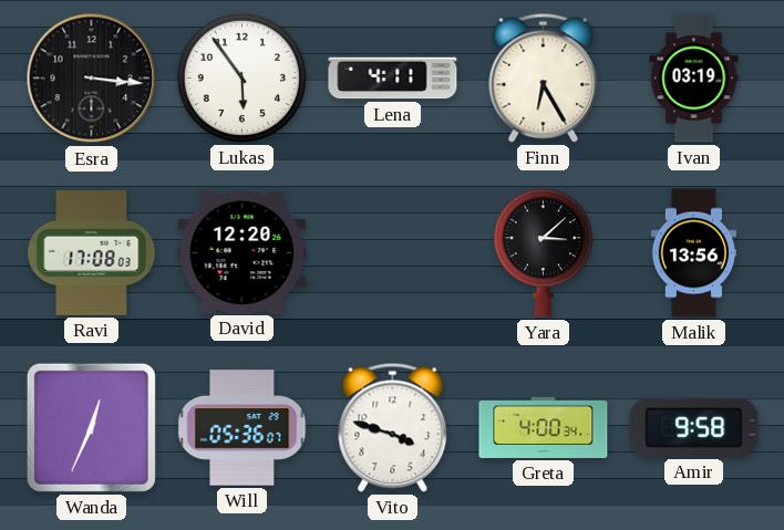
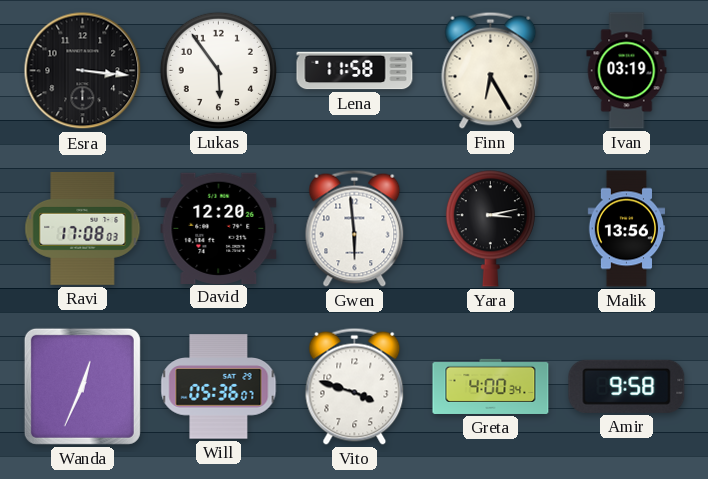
Lena: 4:11 -> 11:58
Gwen: none -> 5:59
Yara: 3:08 -> 3:13
